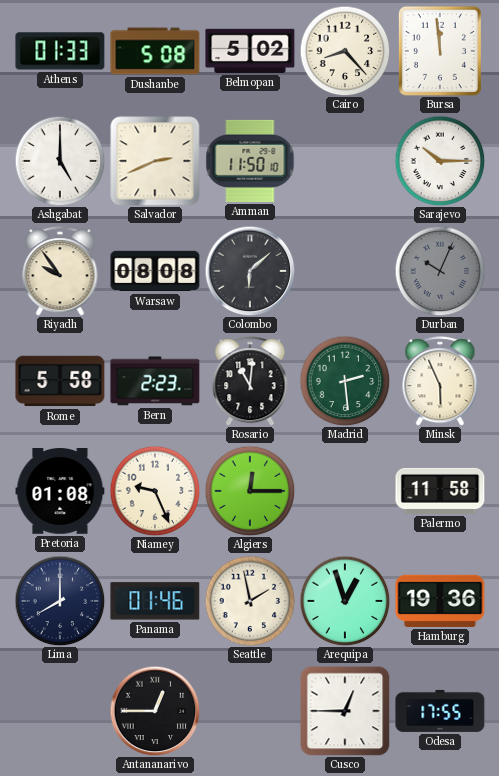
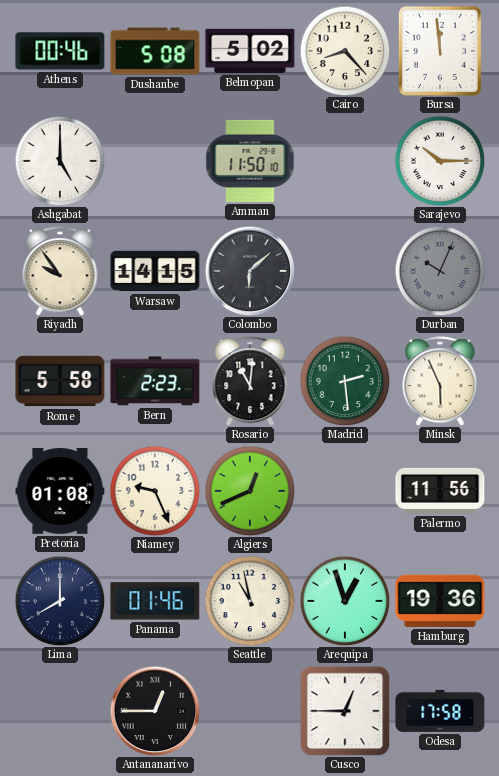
Athens: 01:33 -> 00:46
Salvador: 2:41 -> none
Warsaw: 08:08 -> 14:15
Algiers: 12:15 -> 12:41
Palermo: 11:58 -> 11:56
Seattle: 1:58 -> 10:58
Odesa: 17:55 -> 17:58
